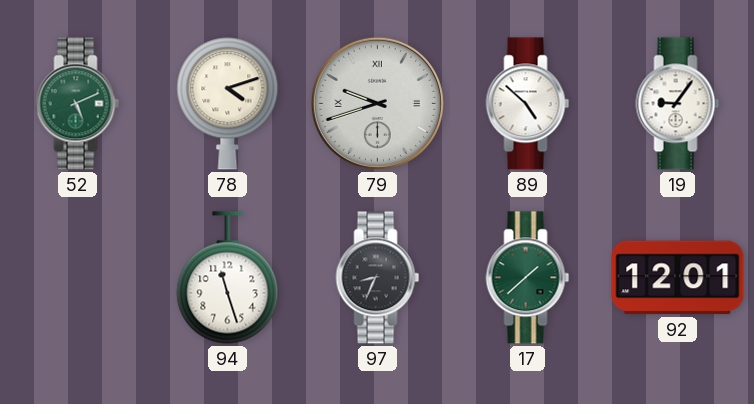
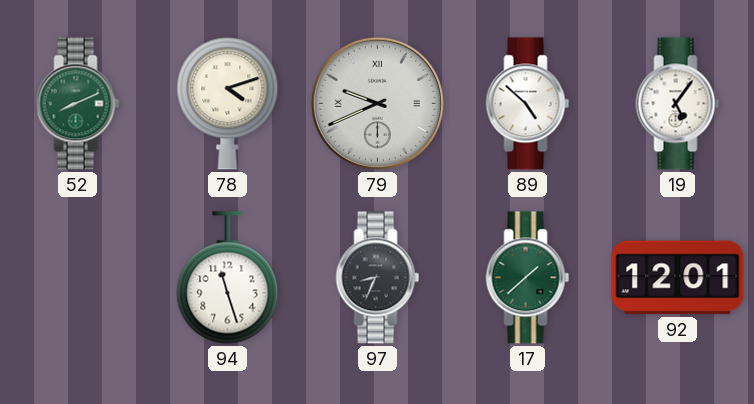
52: 5:11 -> 8:11
79: 9:42 -> 9:41
19: 9:06 -> 5:06
